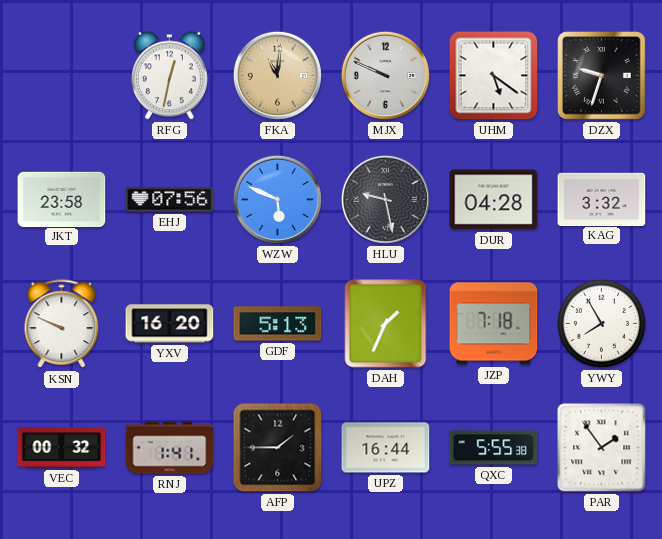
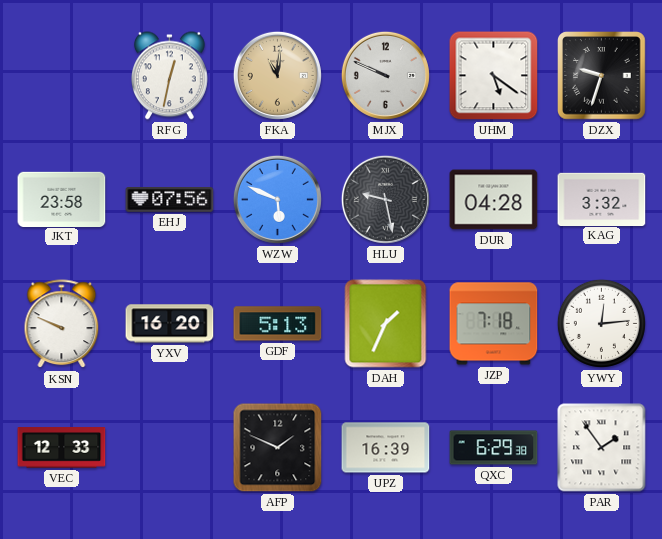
YWY: 7:55 -> 12:14
VEC: 00:32 -> 12:33
RNJ: 1:41 -> none
AFP: 1:45 -> 1:49
UPZ: 16:44 -> 16:39
QXC: 5:55 -> 6:29
